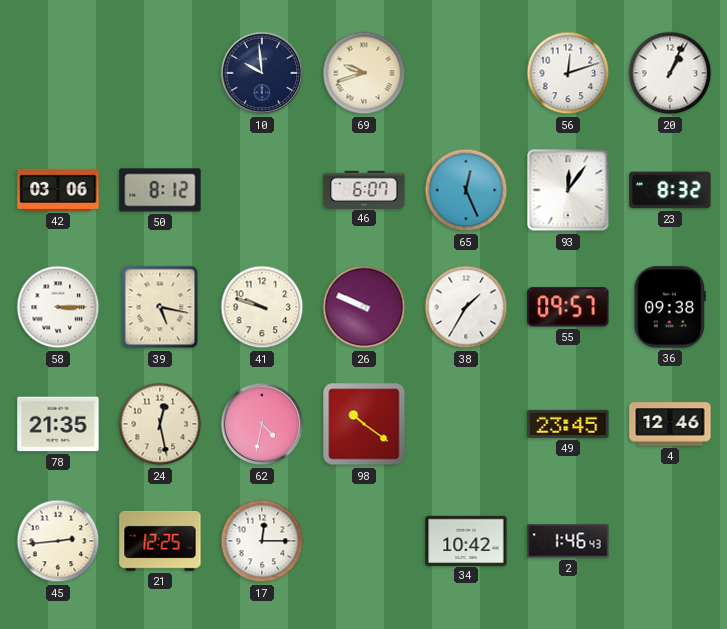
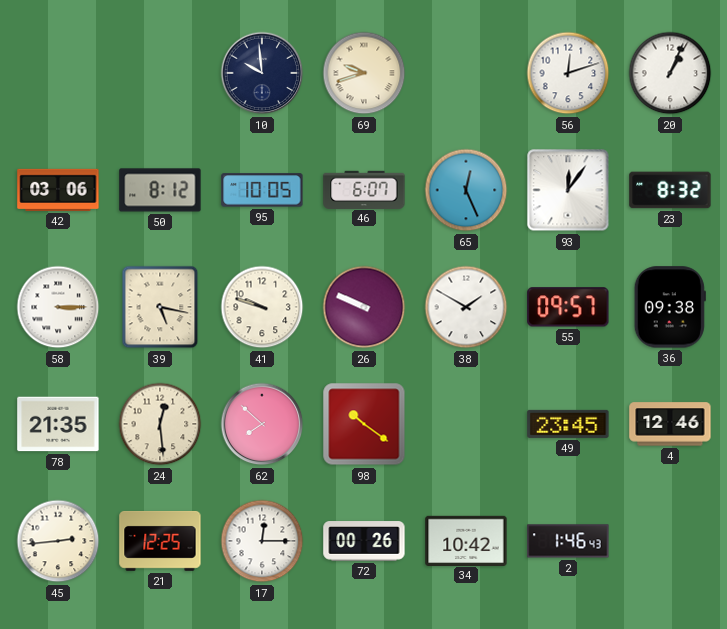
95: none -> 10:05
38: 1:35 -> 1:50
24: 12:28 -> 12:29
62: 4:32 -> 7:52
72: none -> 00:26
